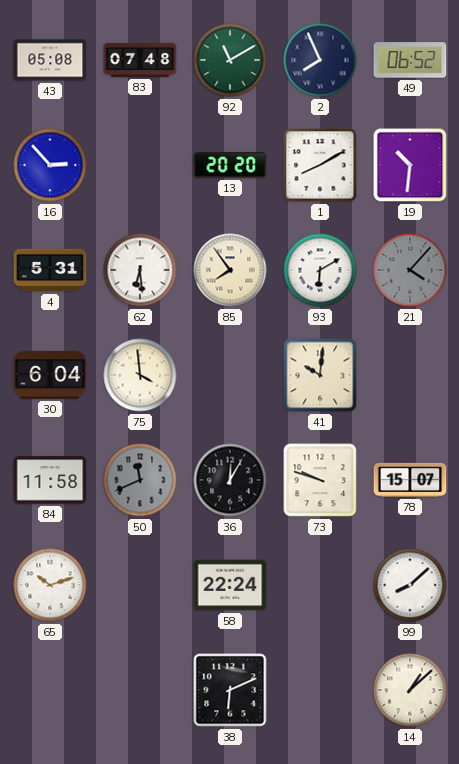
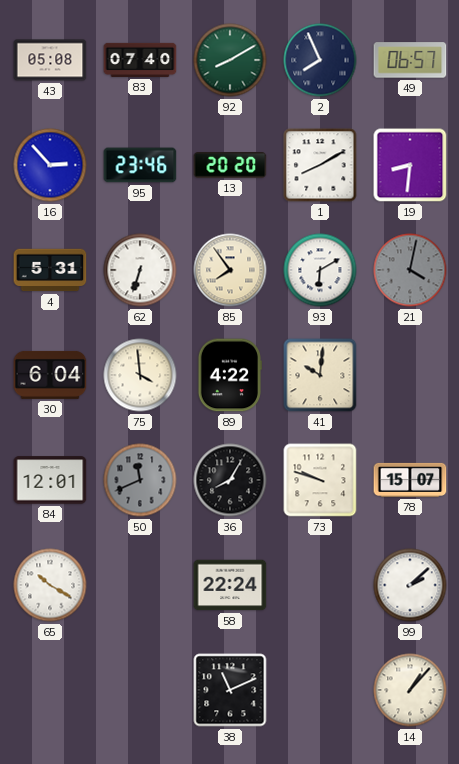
83: 07:48 -> 07:40
92: 11:10 -> 8:10
49: 06:52 -> 06:57
95: none -> 23:46
19: 10:31 -> 8:31
62: 6:29 -> 6:33
21: 4:07 -> 4:02
89: none -> 4:22
84: 11:58 -> 12:01
36: 12:05 -> 8:05
65: 10:12 -> 10:20
99: 8:08 -> 2:08
38: 6:11 -> 11:11
14: 1:08 -> 1:07
